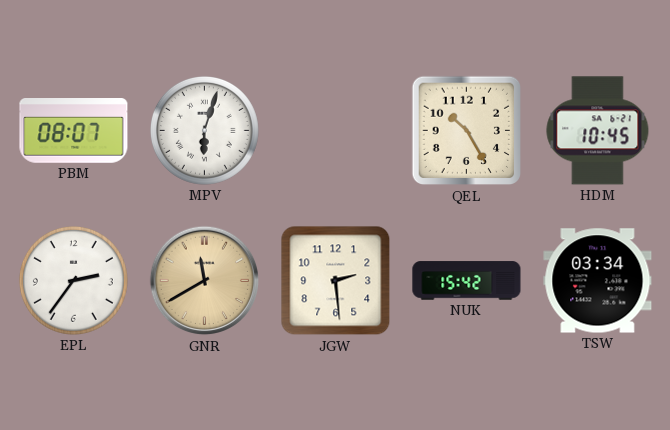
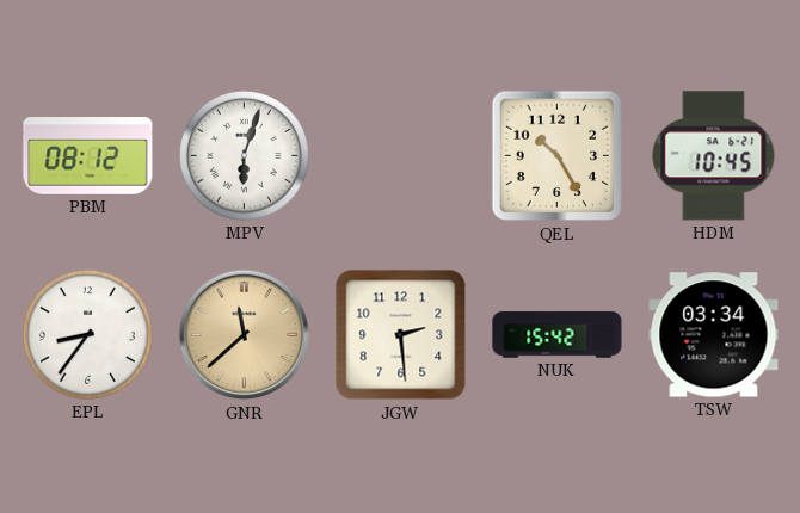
PBM: 08:07 -> 08:12
EPL: 2:36 -> 8:36
GNR: 11:40 -> 11:38
